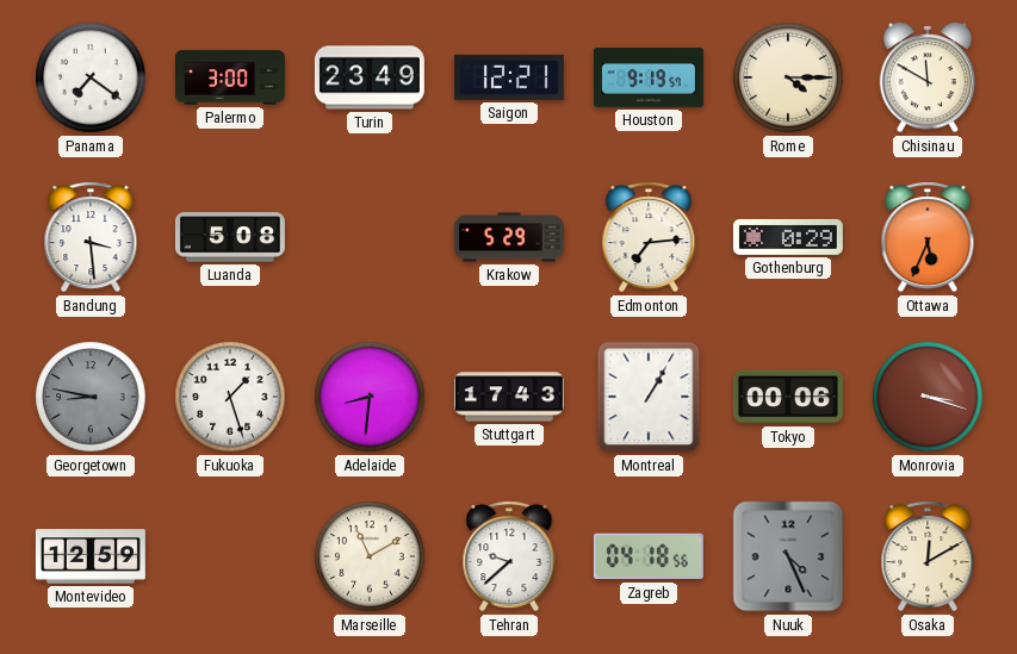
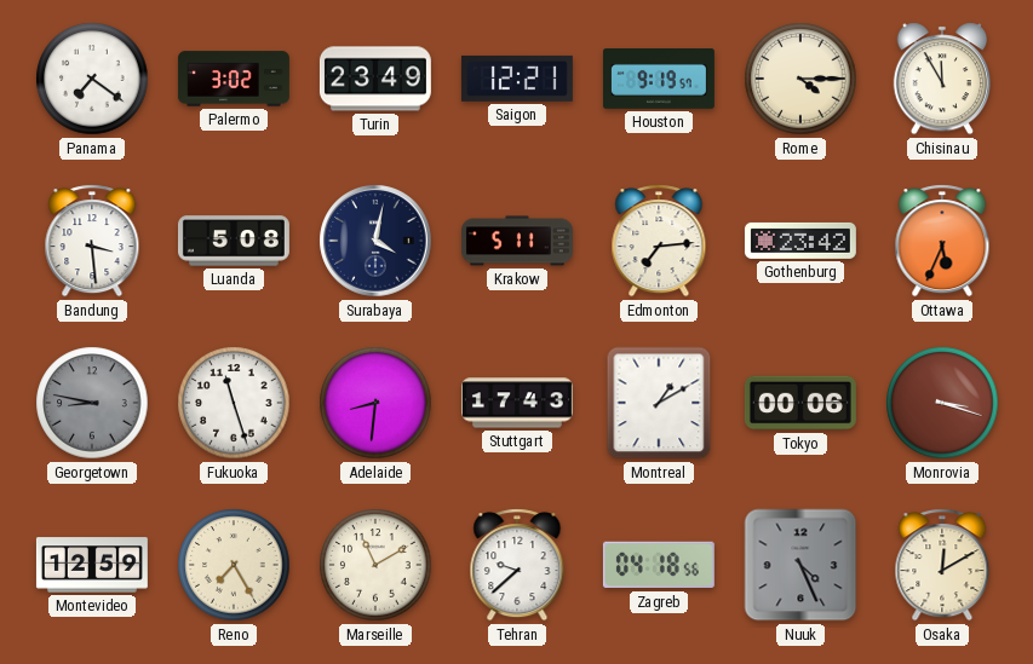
Palermo: 3:00 -> 3:02
Chisinau: 11:50 -> 11:55
Surabaya: none -> 4:02
Krakow: 5:29 -> 5:11
Gothenburg: 0:29 -> 23:42
Fukuoka: 1:27 -> 11:27
Montreal: 1:05 -> 1:10
Reno: none -> 7:25
